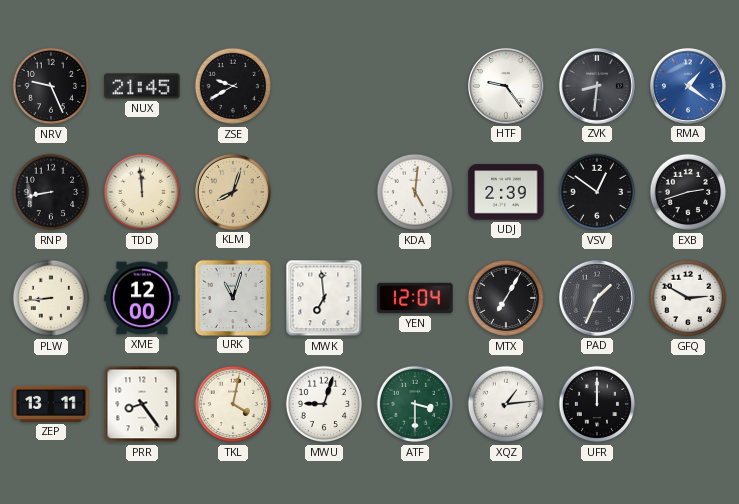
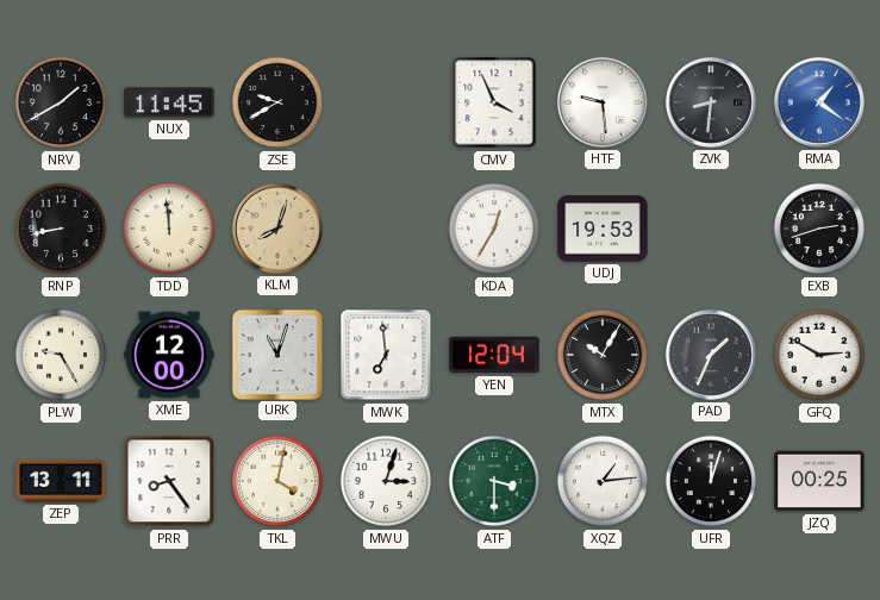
NRV: 9:26 -> 1:40
NUX: 21:45 -> 11:45
CMV: none -> 3:56
HTF: 9:24 -> 9:29
KDA: 5:01 -> 12:35
UDJ: 2:39 -> 19:53
VSV: 12:51 -> none
PLW: 8:44 -> 9:25
MTX: 7:05 -> 10:05
MWU: 9:03 -> 3:03
UFR: 12:00 -> 12:03
JZQ: none -> 00:25
